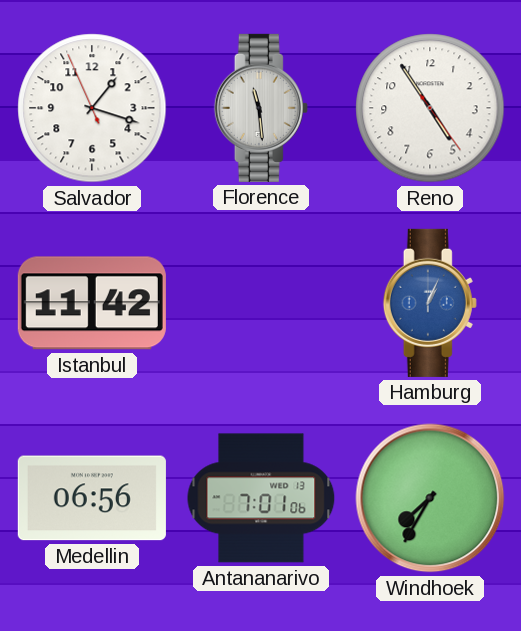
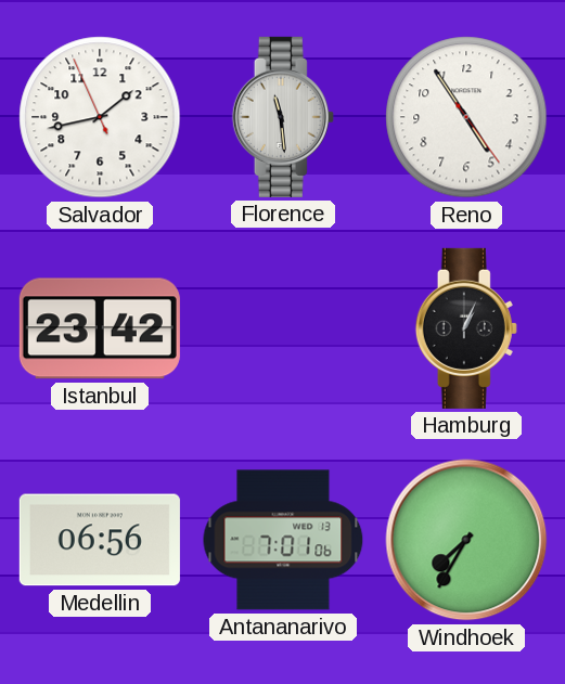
Salvador: 1:17 -> 1:42
Istanbul: 11:42 -> 23:42
Hamburg dial: blue -> black
